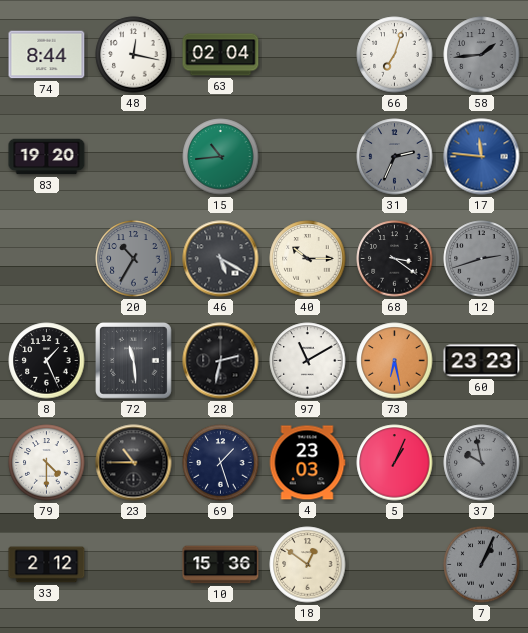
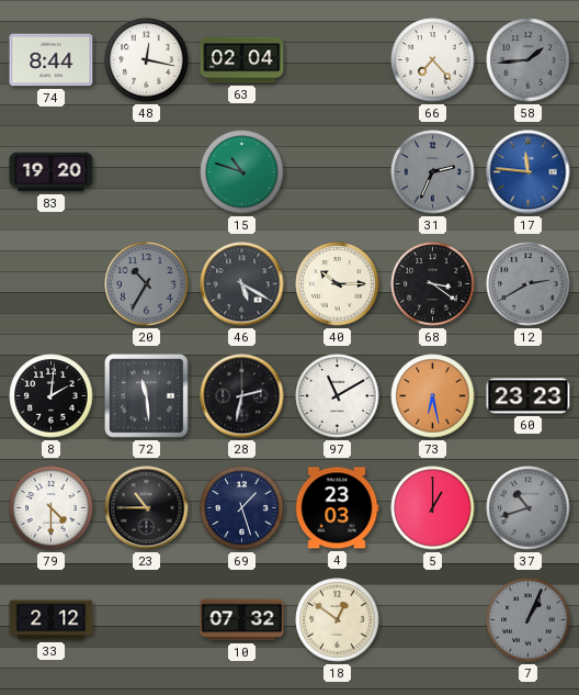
66: 7:03 -> 7:23
15: 10:44 -> 10:48
12: 2:42 -> 2:40
8: 1:26 -> 2:01
5: 1:04 -> 1:00
37: 9:58 -> 10:42
10: 15:36 -> 07:32
